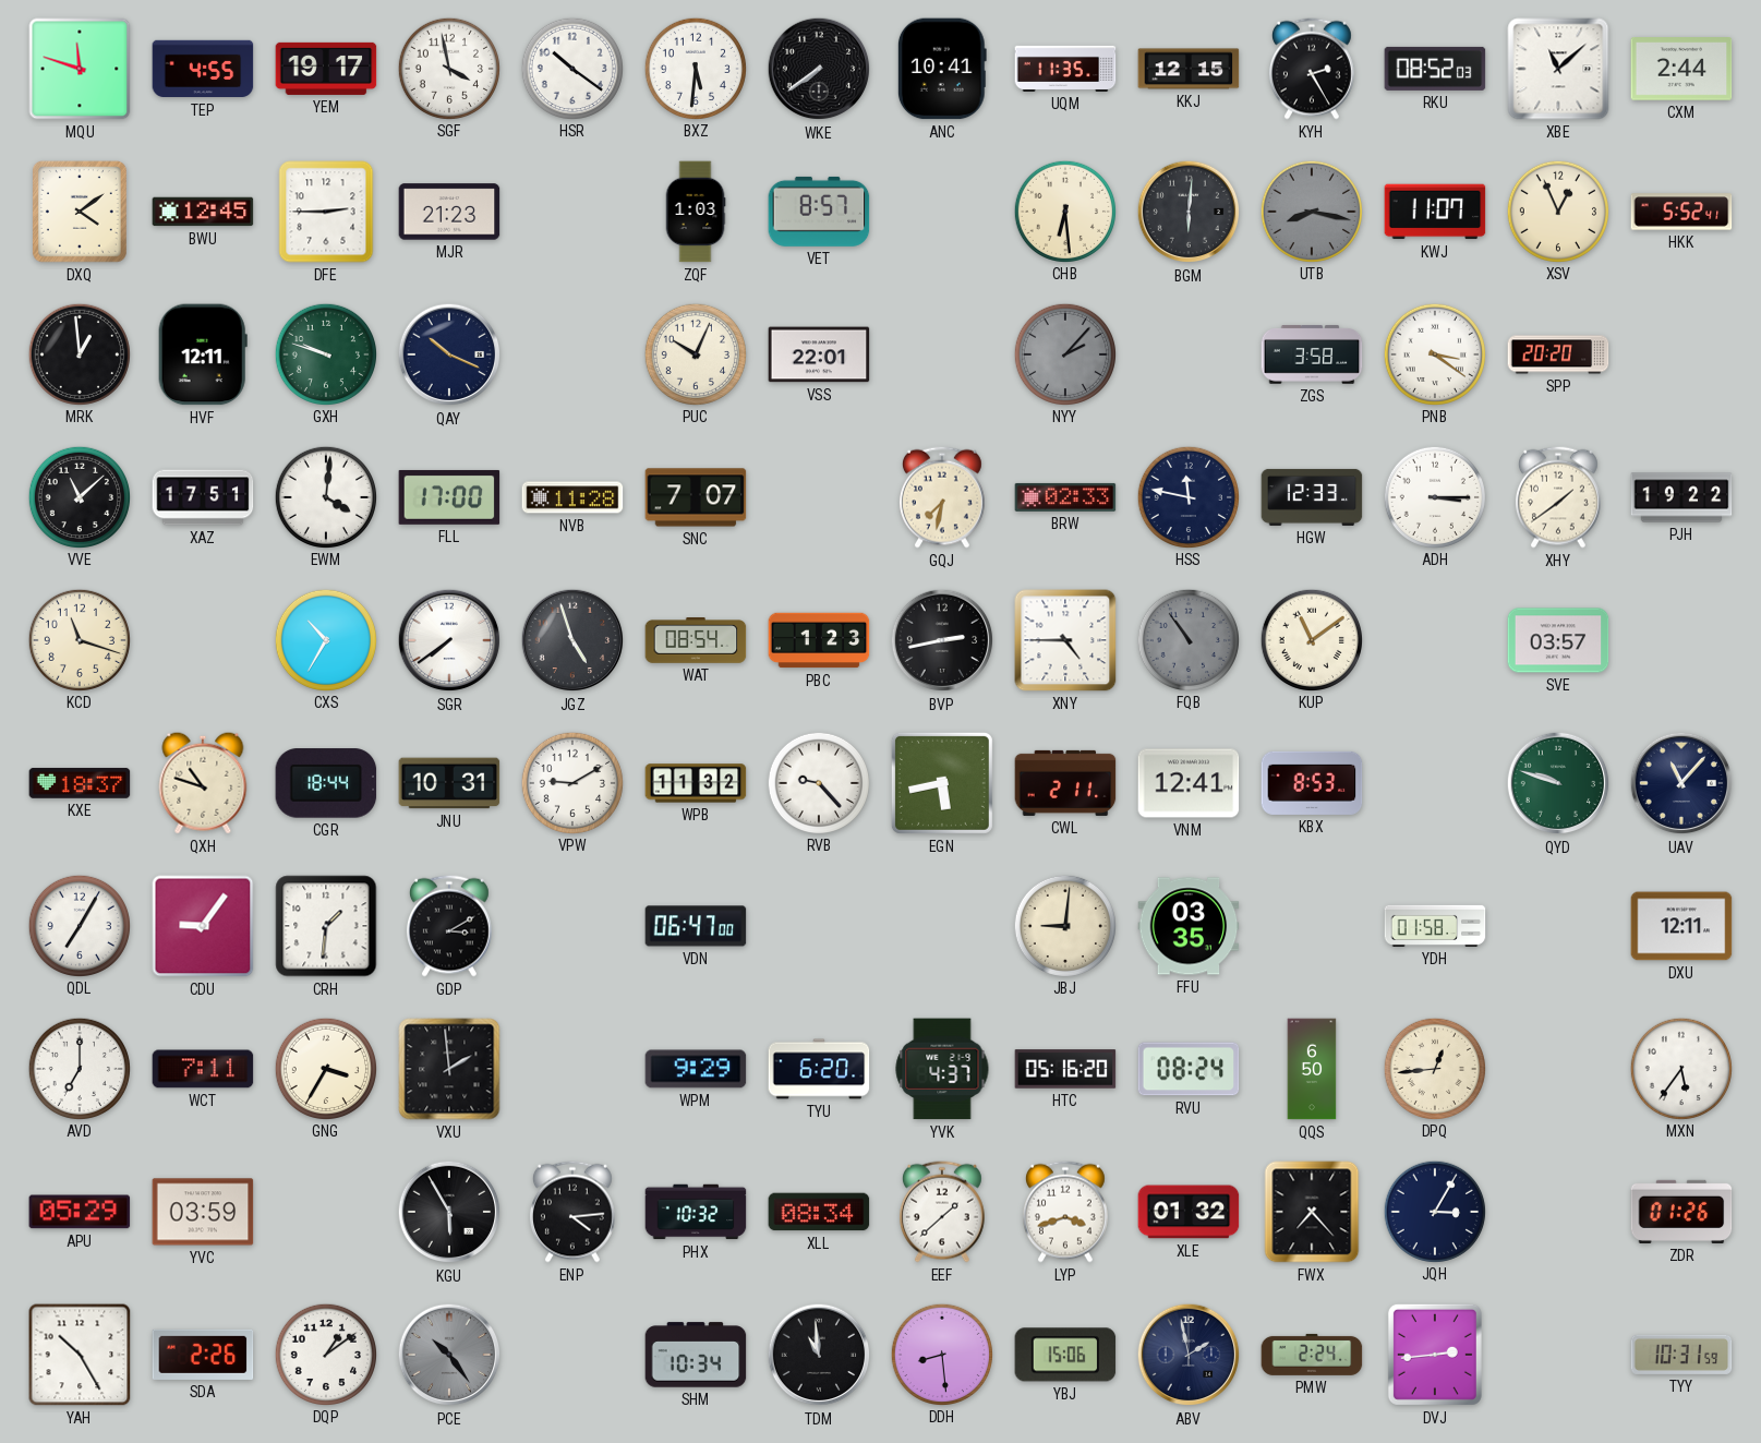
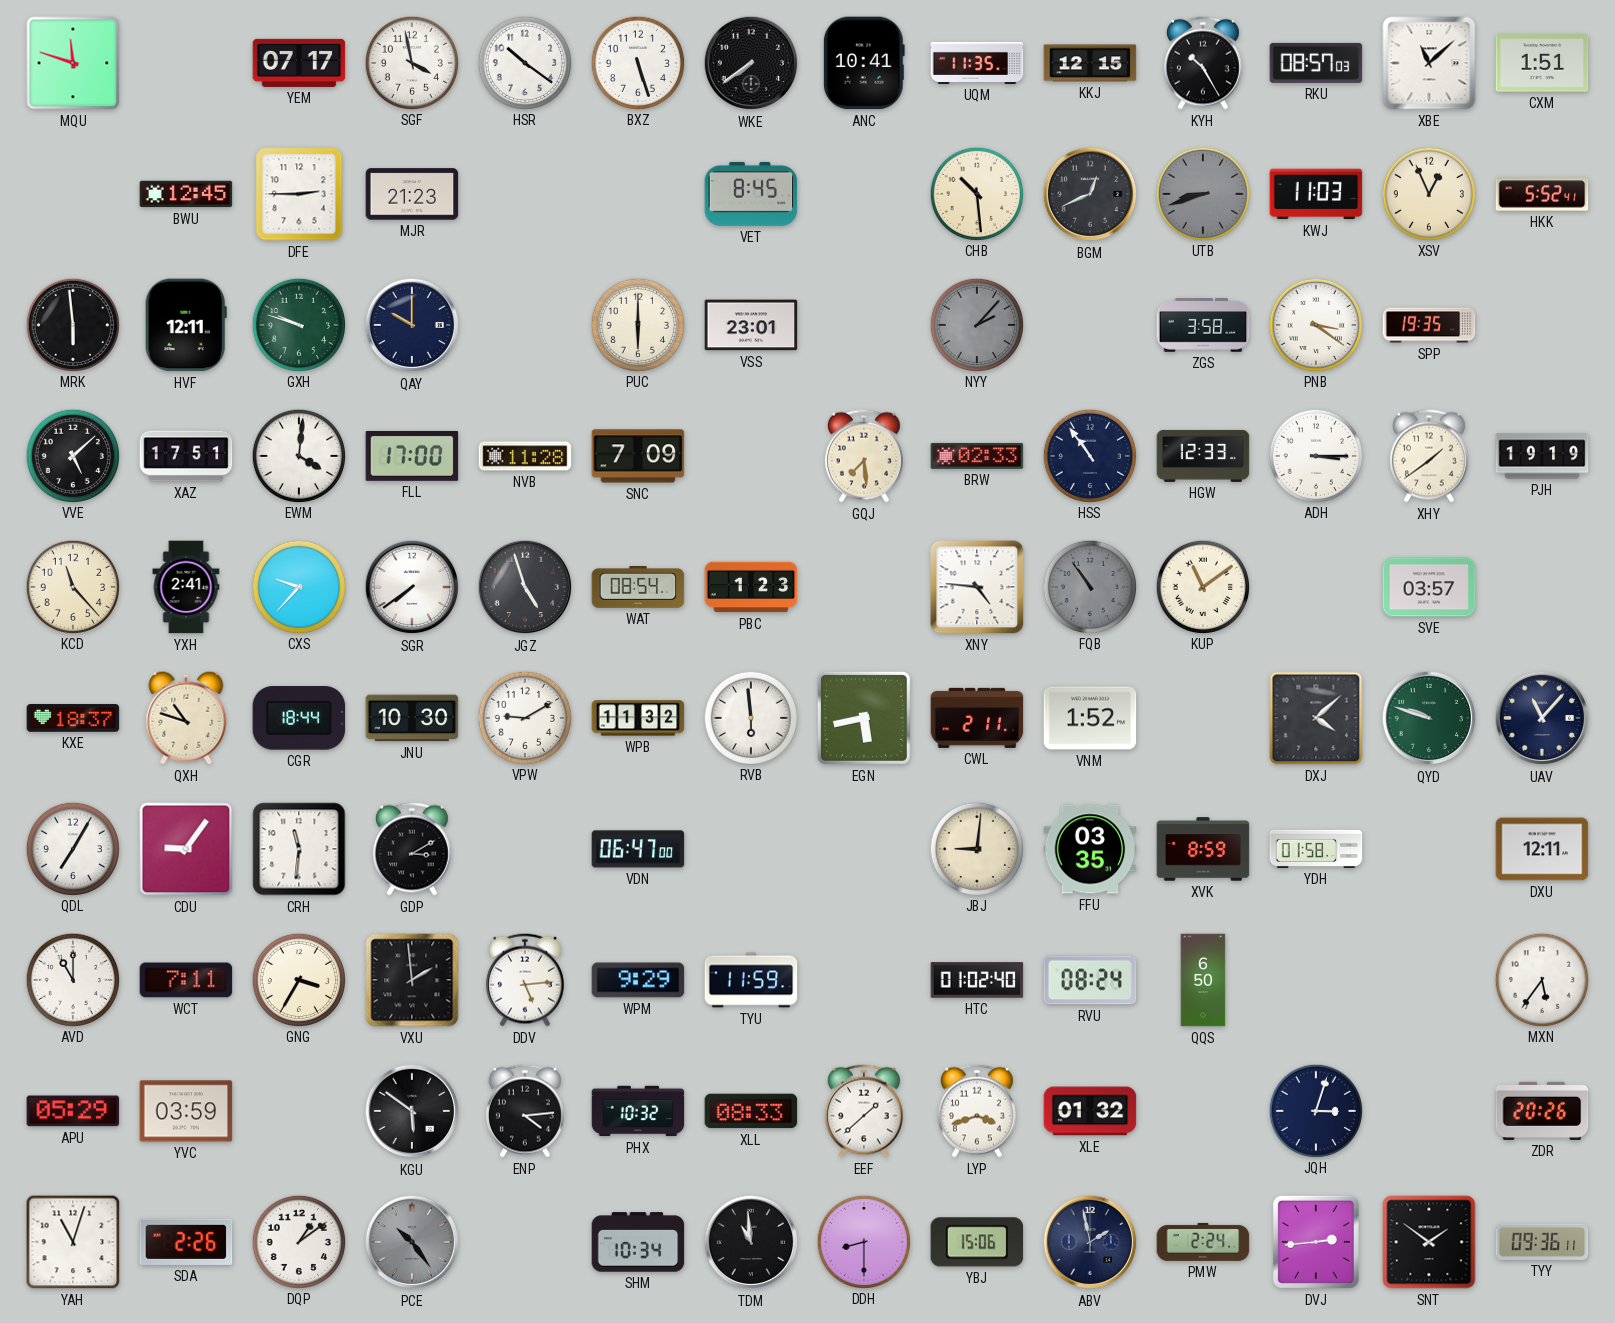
TEP: 4:55 -> none
YEM: 19:17 -> 07:17
BXZ: 5:31 -> 5:27
KYH: 2:25 -> 10:25
RKU: 08:52 -> 08:57
CXM: 2:44 -> 1:51
DXQ: 4:09 -> none
ZQF: 1:03 -> none
VET: 8:57 -> 8:45
CHB: 6:29 -> 10:29
BGM: 6:01 -> 12:41
UTB: 8:17 -> 8:42
KWJ: 11:07 -> 11:03
MRK: 12:59 -> 5:59
QAY: 10:19 -> 10:00
PUC: 10:04 -> 6:00
VSS: 22:01 -> 23:01
SPP: 20:20 -> 19:35
VVE: 11:08 -> 5:08
SNC: 7:07 -> 7:09
GQJ: 7:32 -> 7:29
HSS: 11:47 -> 10:54
PJH: 19:22 -> 19:19
KCD: 11:18 -> 11:23
YXH: none -> 2:41
CXS: 10:35 -> 9:37
BVP: 2:43 -> none
XNY: 4:45 -> 4:46
JNU: 10:31 -> 10:30
RVB: 9:23 -> 5:59
VNM: 12:41 -> 1:52
KBX: 8:53 -> none
DXJ: none -> 4:08
CRH: 1:31 -> 11:31
XVK: none -> 8:59
AVD: 7:00 -> 11:00
DDV: none -> 5:14
TYU: 6:20 -> 11:59
YVK: 4:37 -> none
HTC: 05:16 -> 01:02
DPQ: 12:44 -> none
KGU: 5:55 -> 5:51
XLL: 08:34 -> 08:33
FWX: 7:23 -> none
JQH: 3:05 -> 3:03
ZDR: 01:26 -> 20:26
YAH: 10:25 -> 11:03
DDH: 8:29 -> 8:30
SNT: none -> 1:51
TYY: 10:31 -> 09:36
